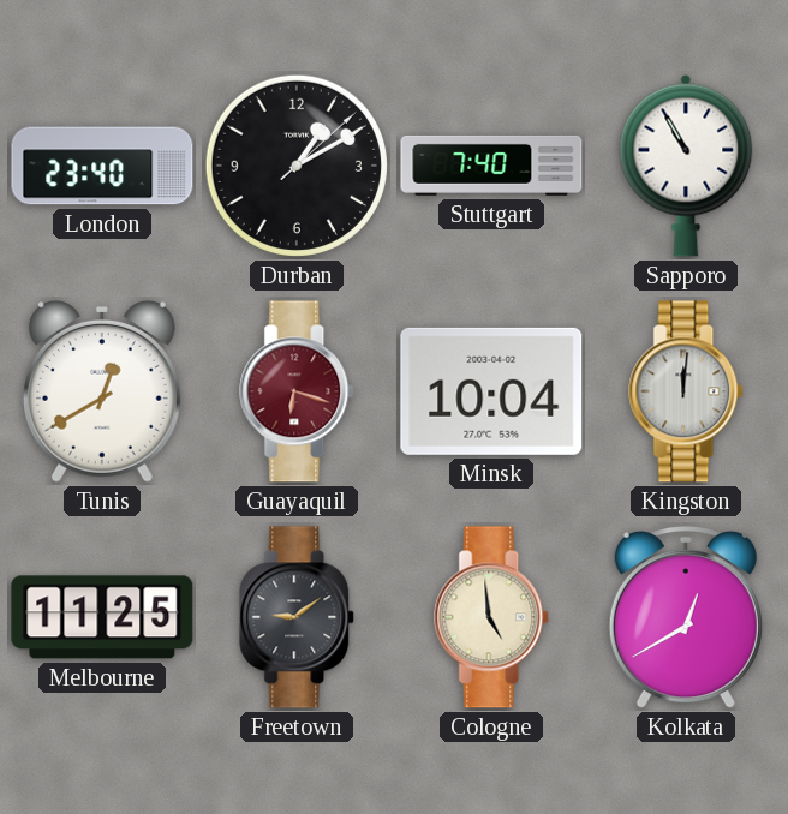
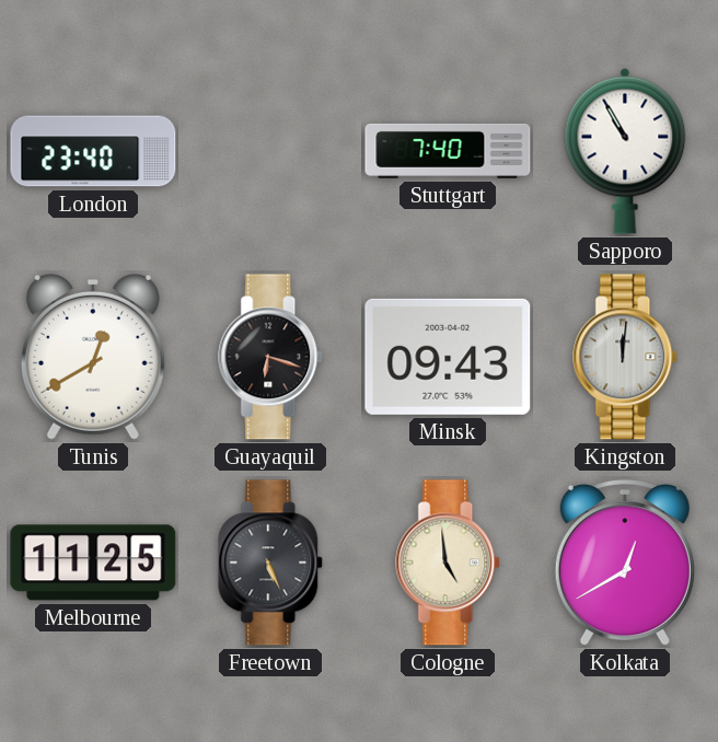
Durban: 1:10 -> none
Guayaquil dial: burgundy -> black
Minsk: 10:04 -> 09:43
Freetown: 9:09 -> 5:26
